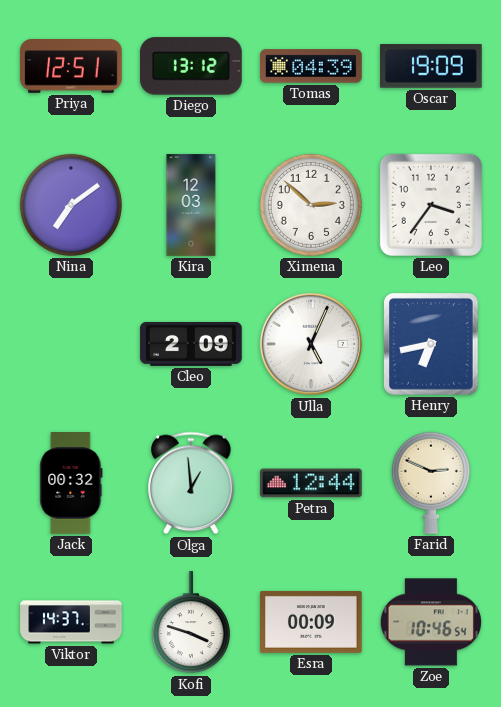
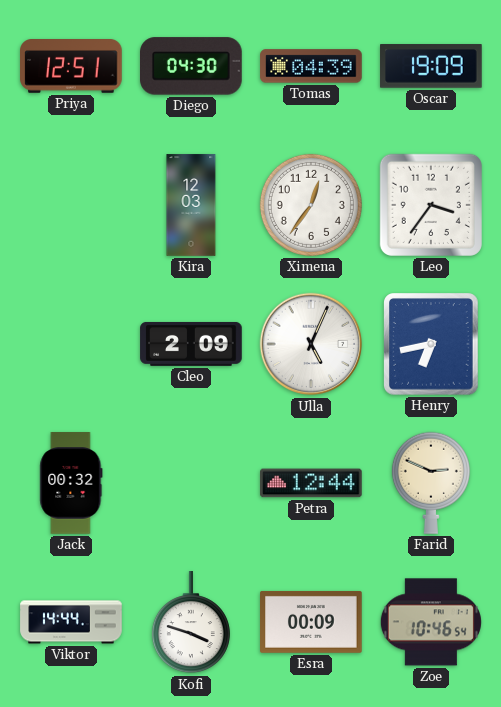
Diego: 13:12 -> 04:30
Nina: 7:09 -> none
Ximena: 2:52 -> 12:36
Olga: 12:59 -> none
Viktor: 14:37 -> 14:44
